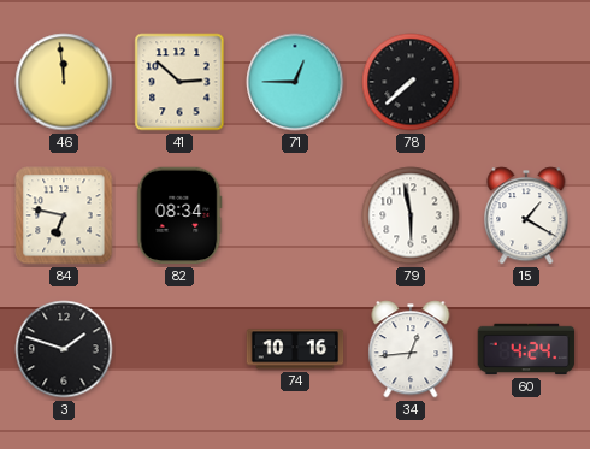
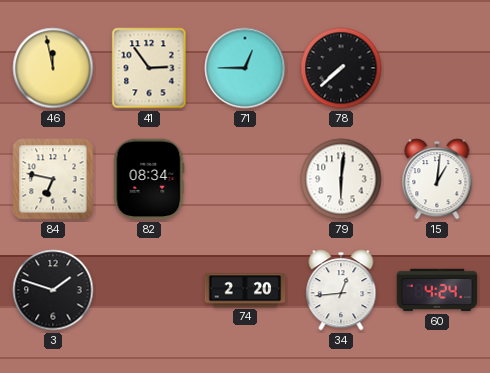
46: 11:59 -> 11:58
41: 2:52 -> 2:54
79: 5:58 -> 6:01
15: 1:20 -> 1:01
74: 10:16 -> 2:20
